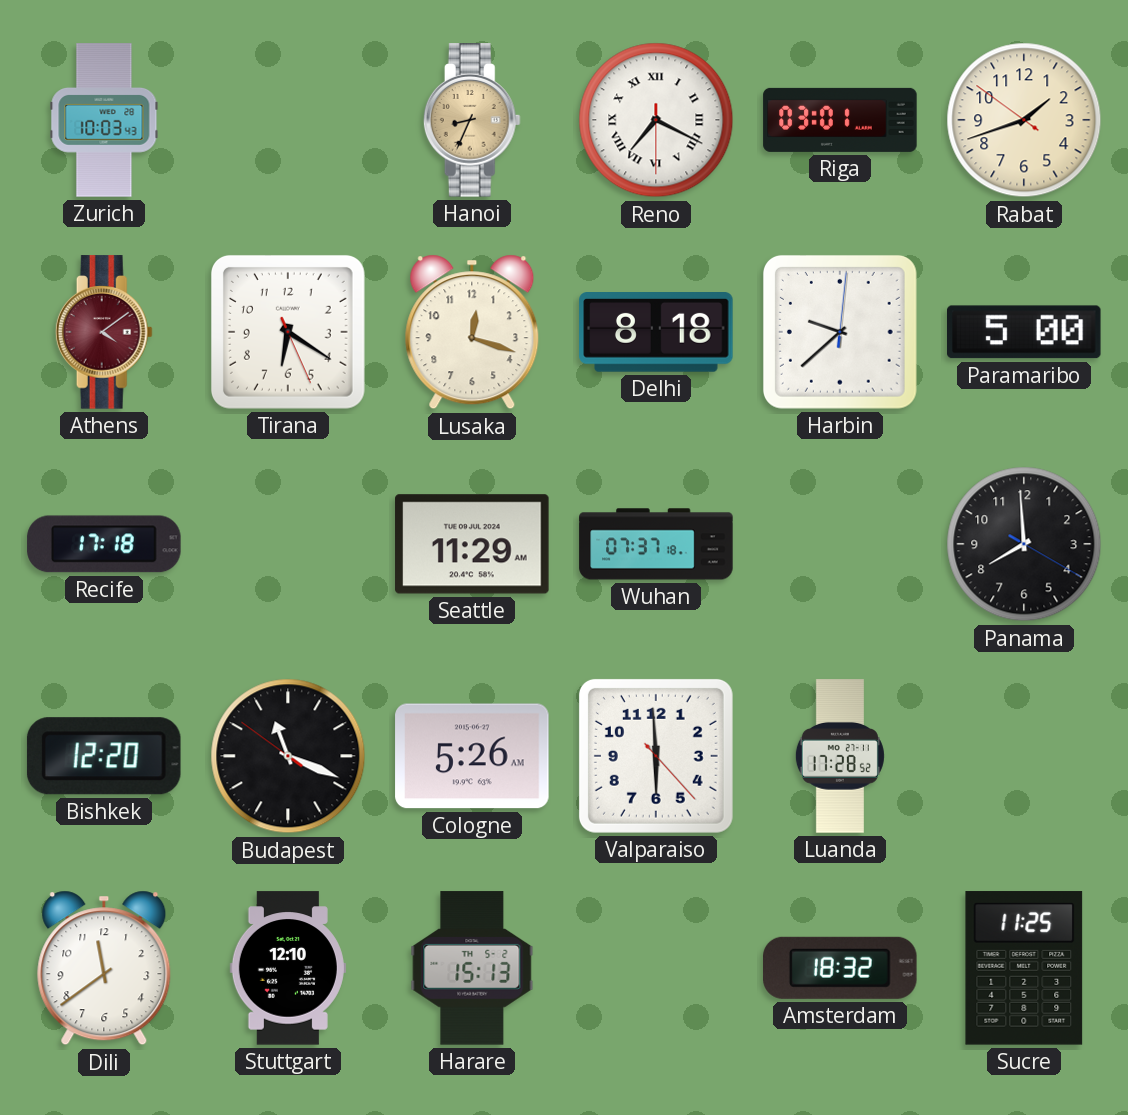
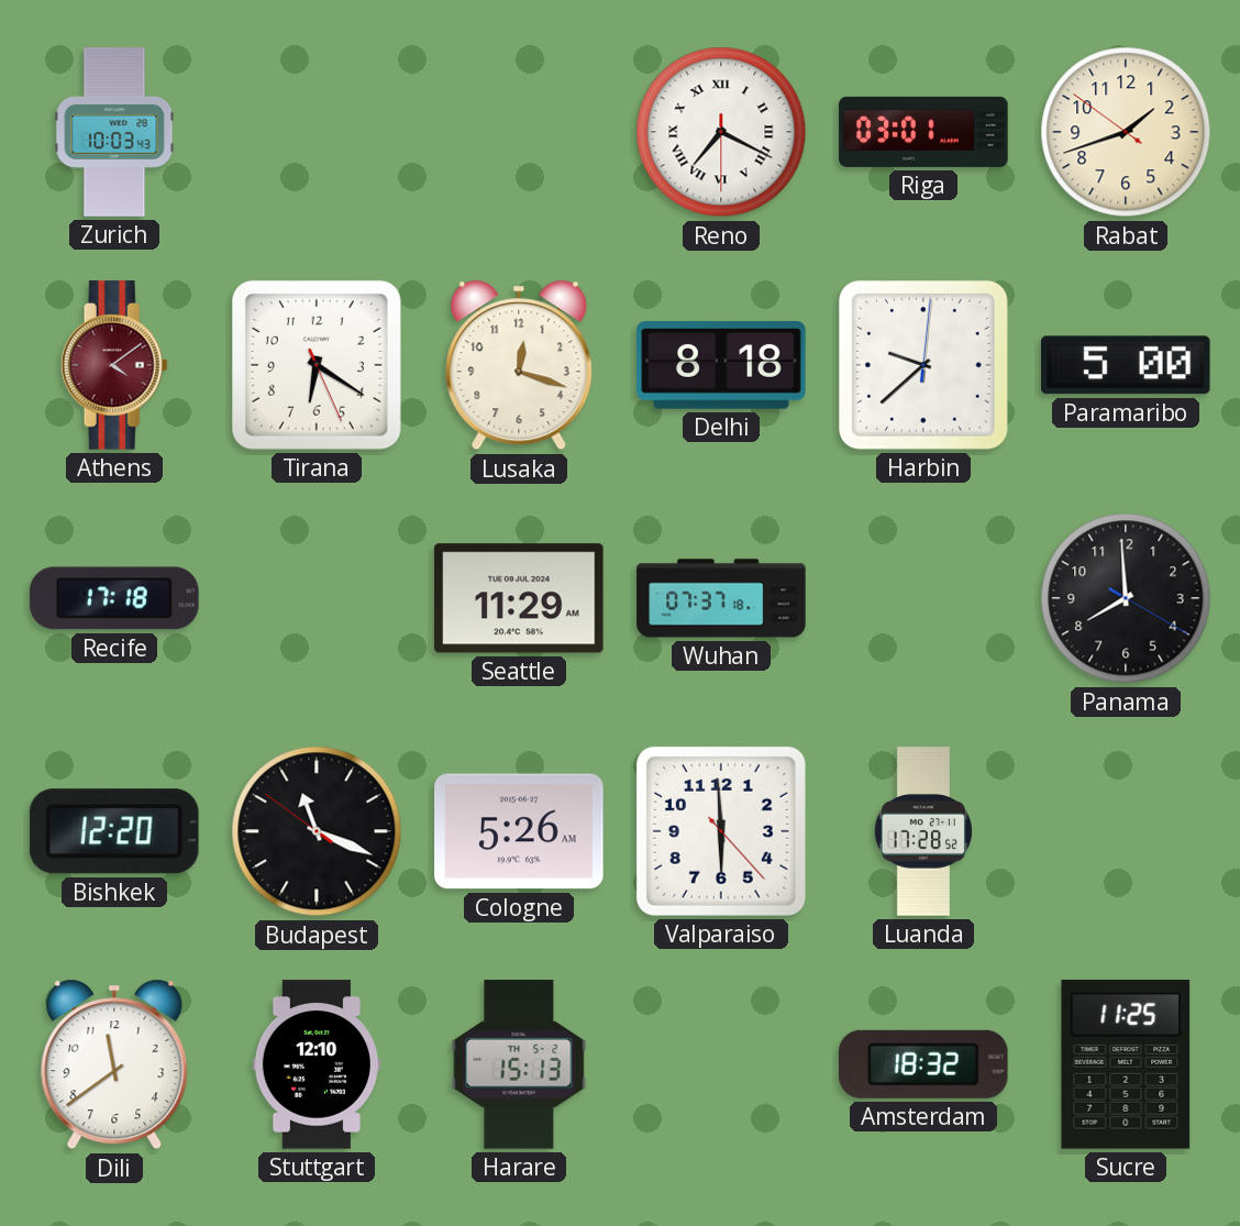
Hanoi: 8:34 -> none
